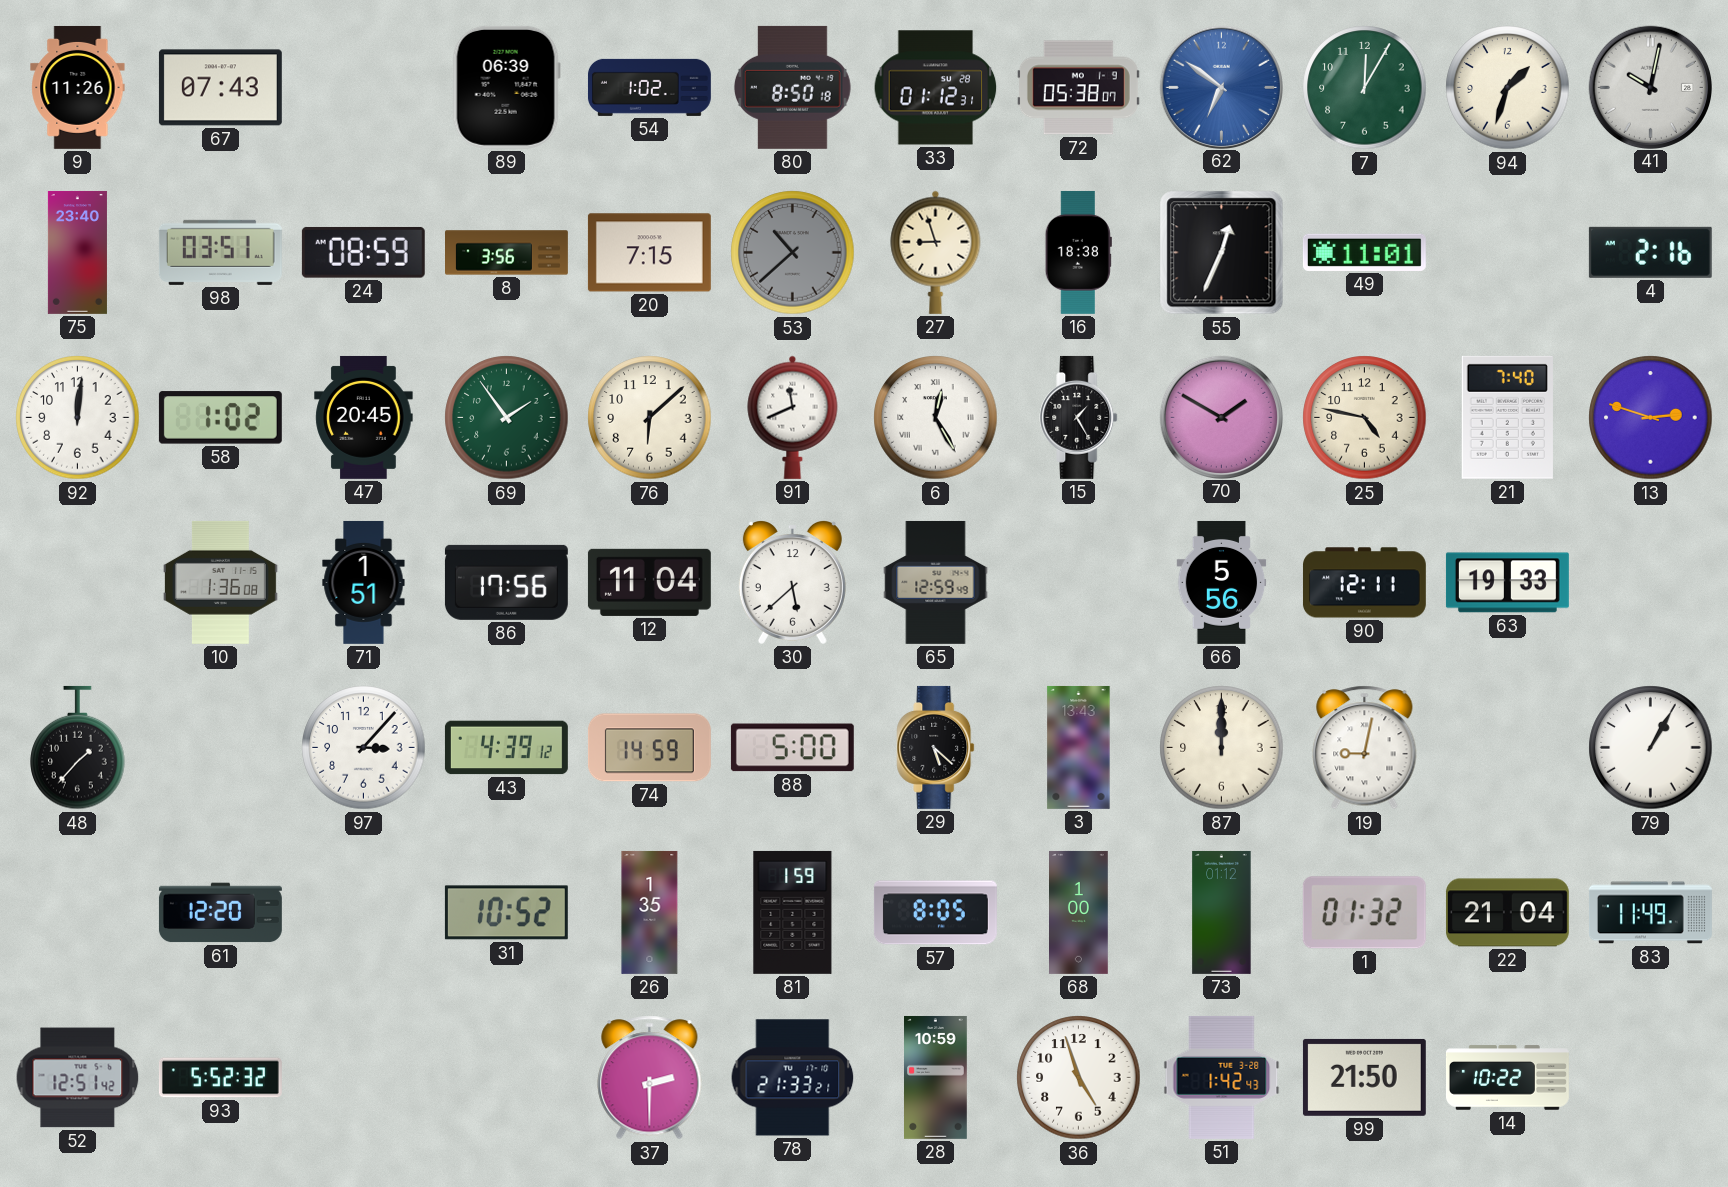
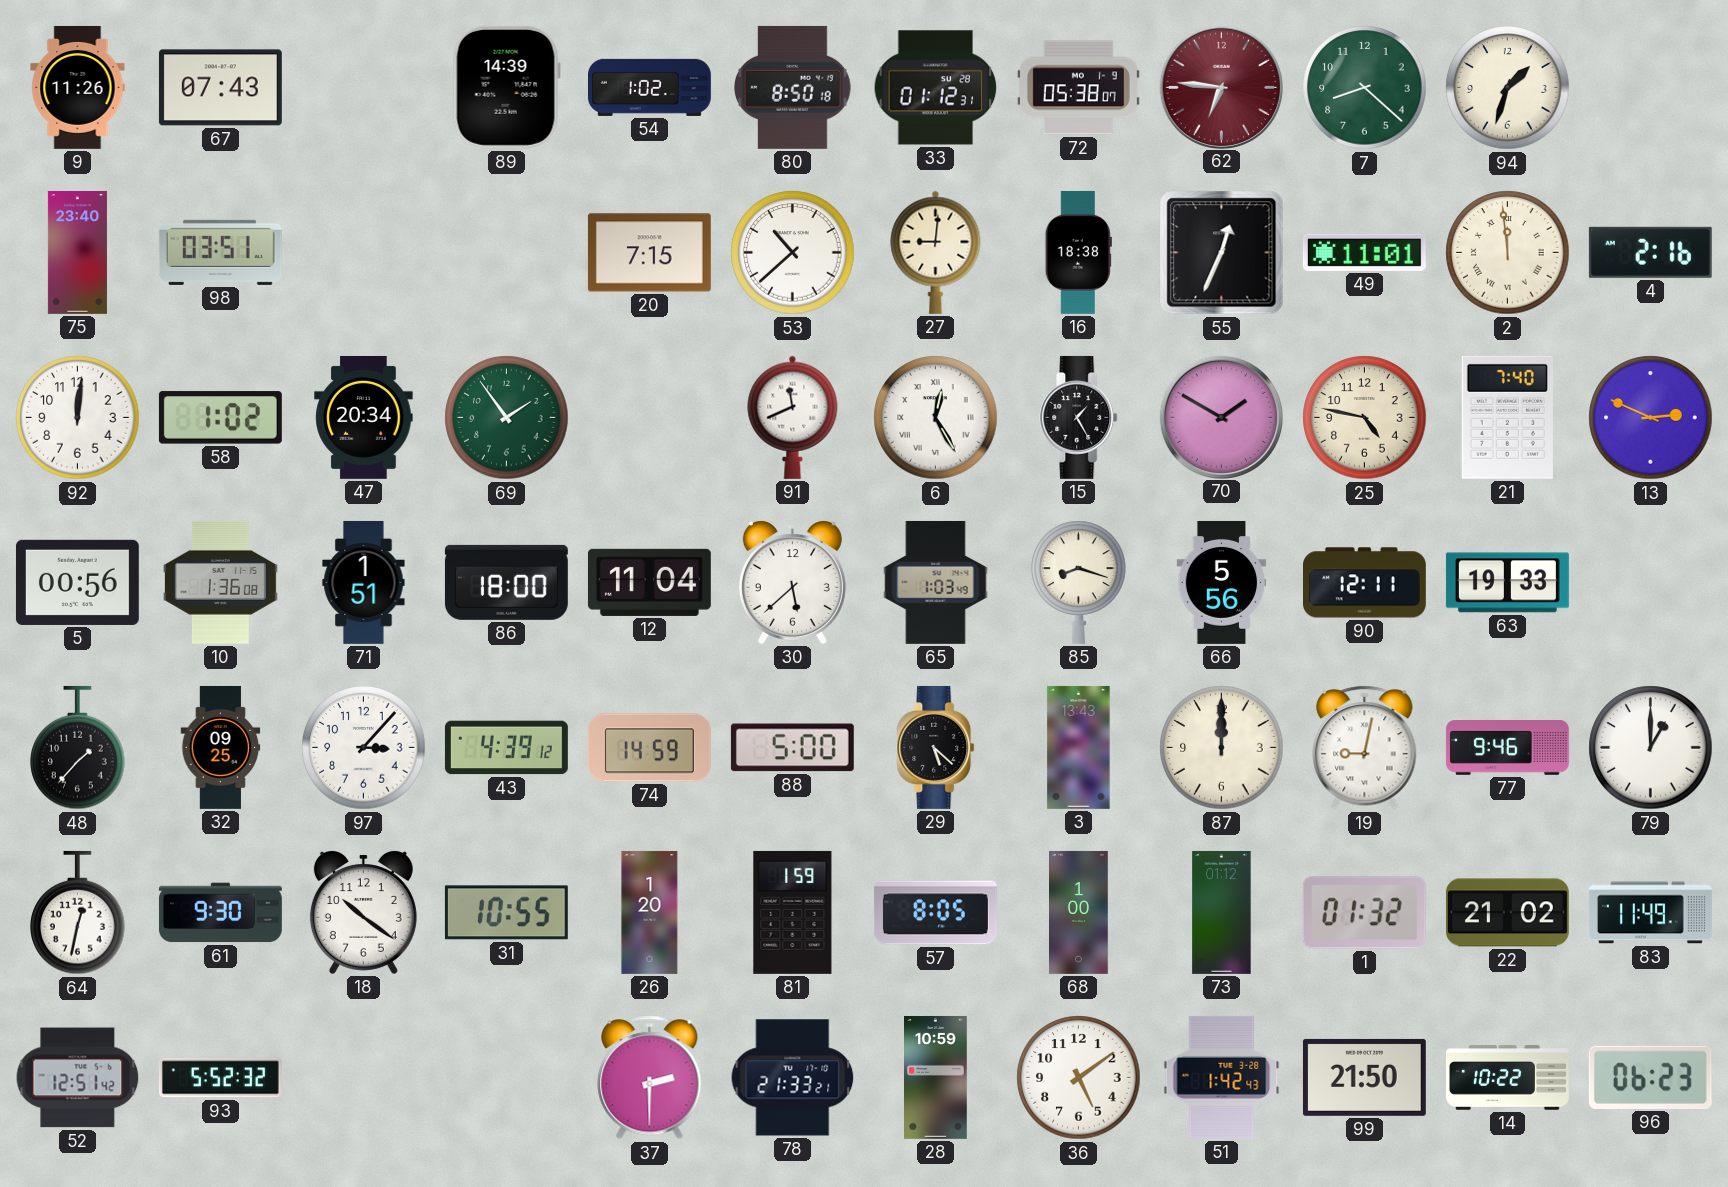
89: 06:39 -> 14:39
62: 6:51 -> 6:46
62 dial: blue -> burgundy
7: 12:05 -> 8:22
41: 10:02 -> none
24: 08:59 -> none
8: 3:56 -> none
53 dial: grey -> white
27: 8:57 -> 9:01
2: none -> 11:59
47: 20:45 -> 20:34
76: 6:08 -> none
13: 2:48 -> 2:49
5: none -> 00:56
86: 17:56 -> 18:00
65: 12:59 -> 1:03
85: none -> 8:18
32: none -> 09:25
77: none -> 9:46
79: 1:05 -> 1:00
64: none -> 12:32
61: 12:20 -> 9:30
18: none -> 10:21
31: 10:52 -> 10:55
26: 1:35 -> 1:20
22: 21:04 -> 21:02
36: 4:57 -> 5:09
96: none -> 06:23
